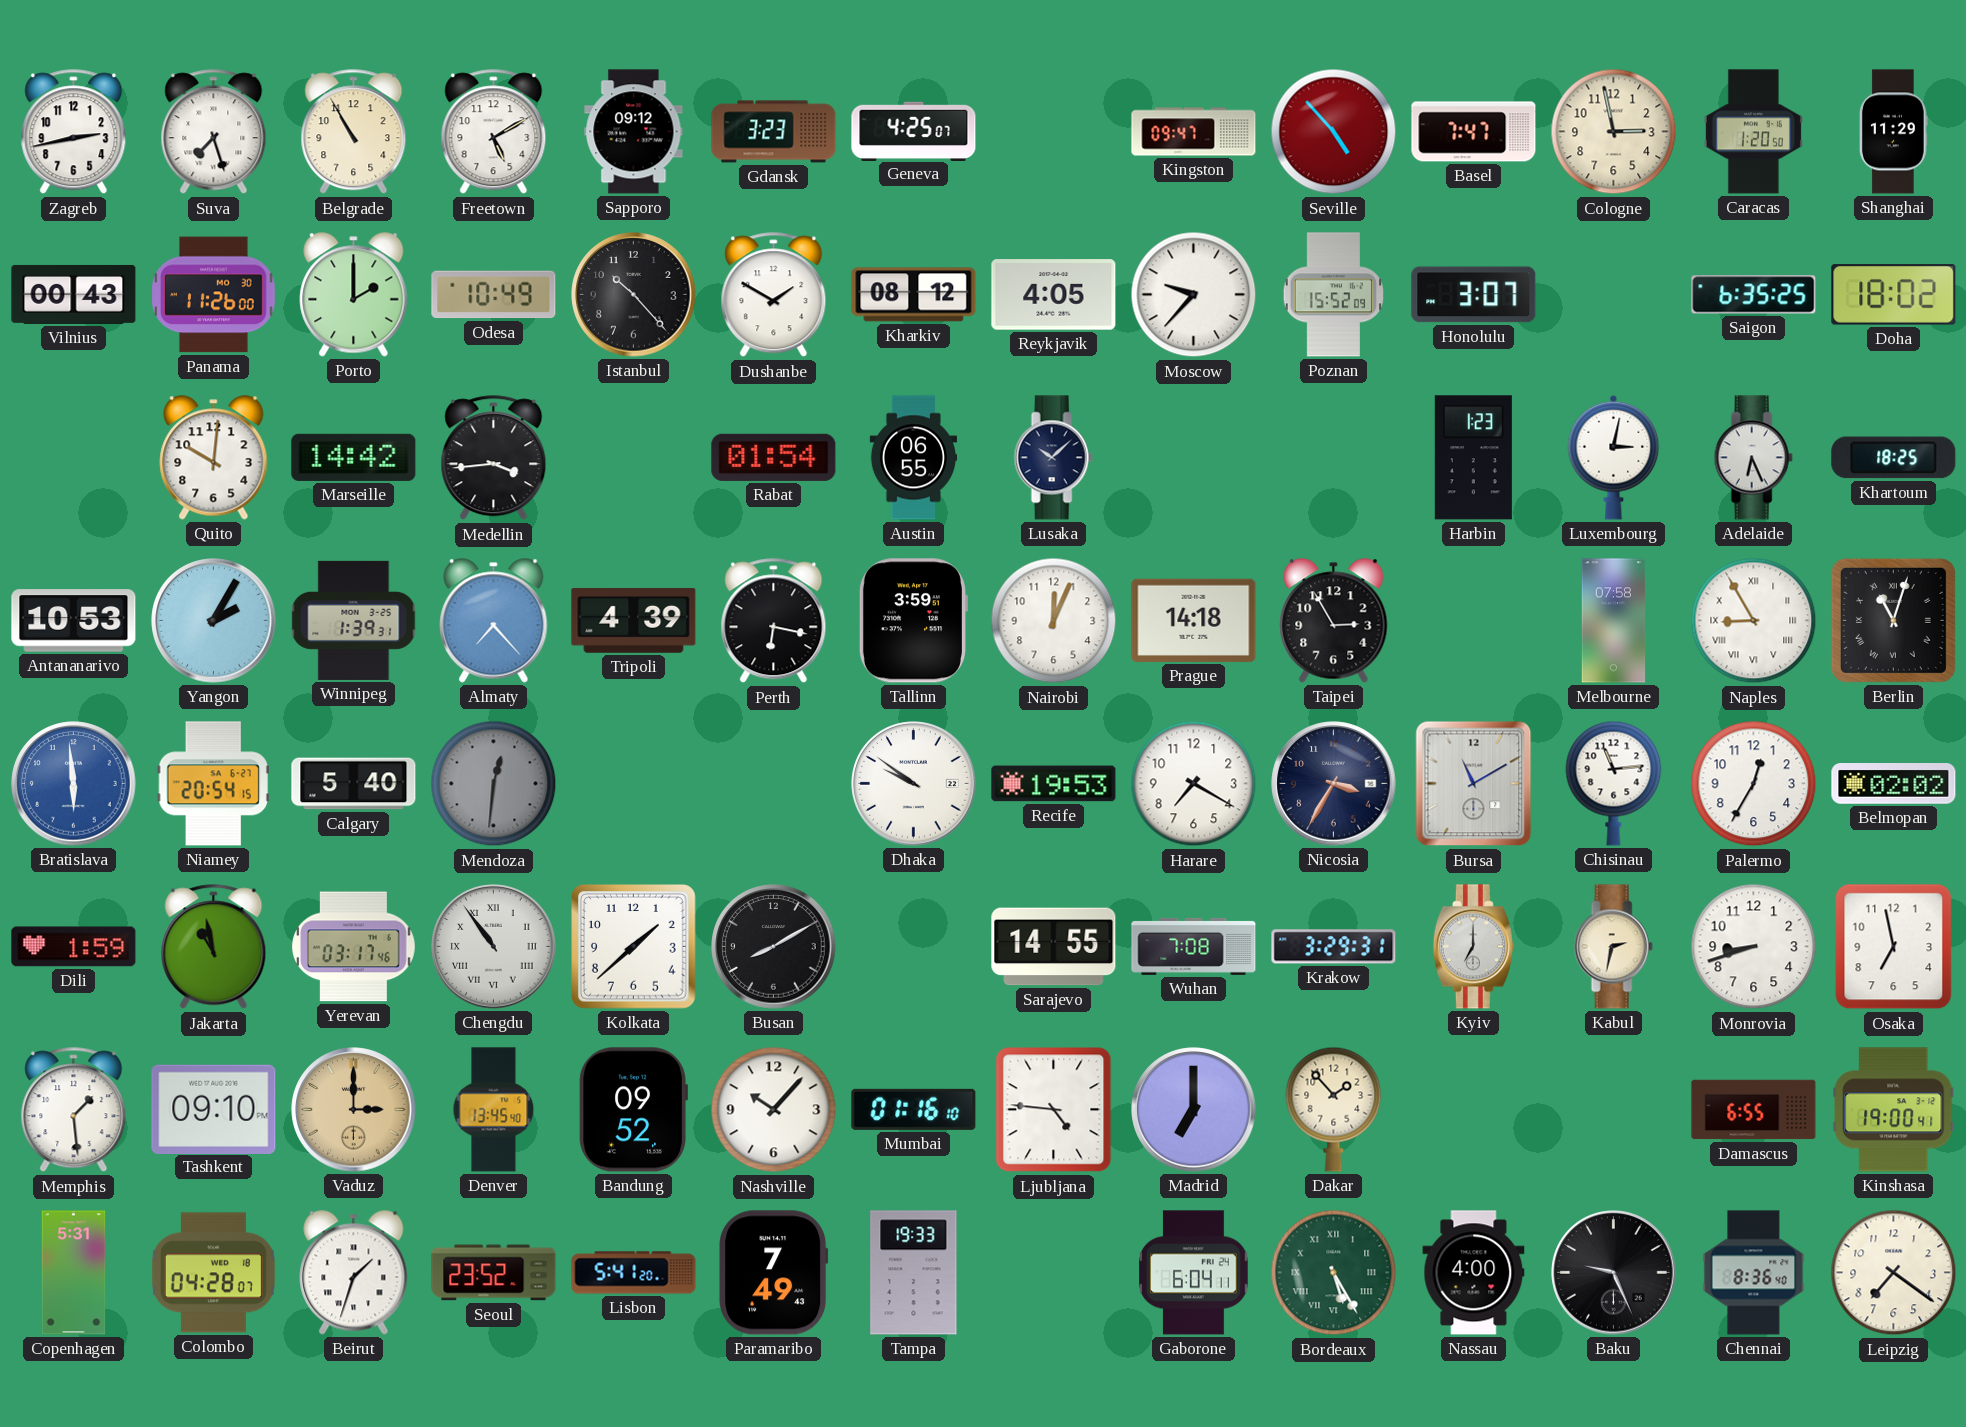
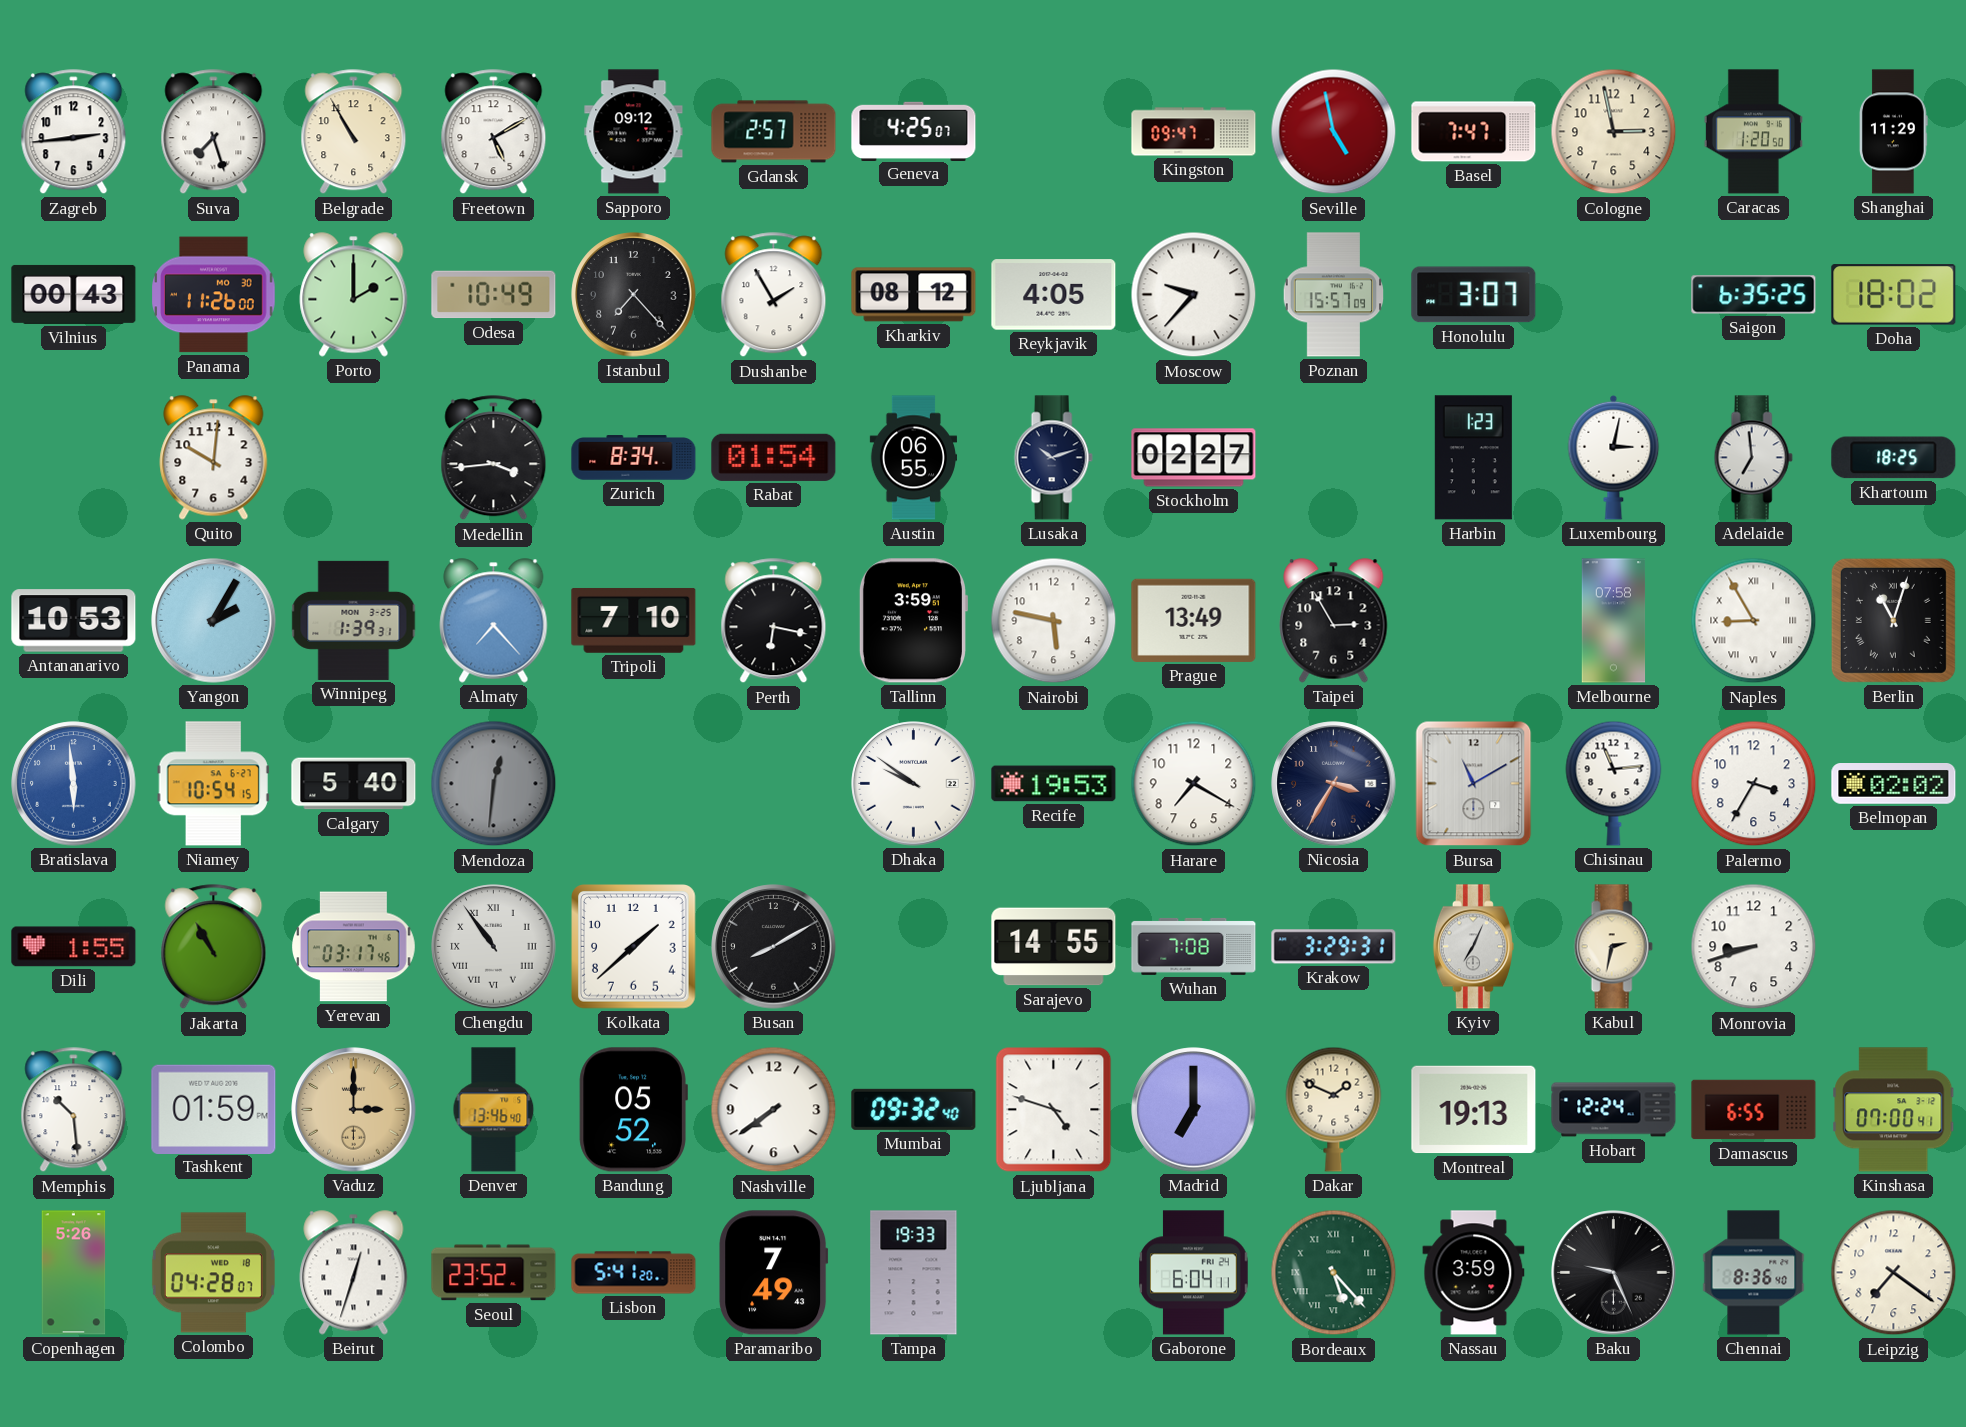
Zagreb: 2:43 -> 2:44
Gdansk: 3:23 -> 2:57
Seville: 4:53 -> 4:58
Istanbul: 10:23 -> 7:23
Dushanbe: 1:50 -> 1:55
Poznan: 15:52 -> 15:57
Marseille: 14:42 -> none
Zurich: none -> 8:34
Lusaka: 10:08 -> 10:12
Stockholm: none -> 02:27
Adelaide: 6:26 -> 6:59
Tripoli: 4:39 -> 7:10
Nairobi: 12:04 -> 5:47
Prague: 14:18 -> 13:49
Niamey: 20:54 -> 10:54
Palermo: 12:35 -> 3:35
Dili: 1:59 -> 1:55
Jakarta: 10:58 -> 10:55
Kyiv: 7:00 -> 7:04
Osaka: 6:58 -> none
Memphis: 1:29 -> 10:29
Tashkent: 09:10 -> 01:59
Denver: 13:45 -> 13:46
Bandung: 09:52 -> 05:52
Nashville: 10:07 -> 7:39
Mumbai: 01:16 -> 09:32
Ljubljana: 4:46 -> 4:48
Dakar: 1:53 -> 1:49
Montreal: none -> 19:13
Hobart: none -> 12:24
Kinshasa: 19:00 -> 07:00
Copenhagen: 5:31 -> 5:26
Beirut: 1:33 -> 12:33
Bordeaux: 5:25 -> 5:23
Nassau: 4:00 -> 3:59
